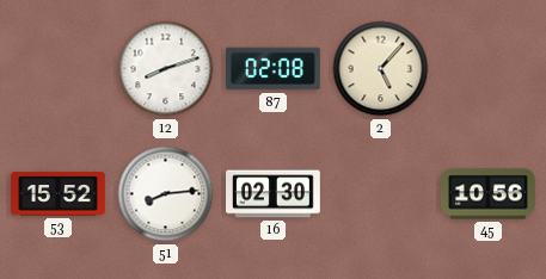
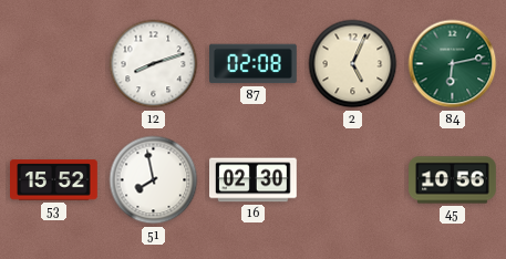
2: 5:07 -> 5:04
84: none -> 6:13
51: 8:14 -> 7:58
